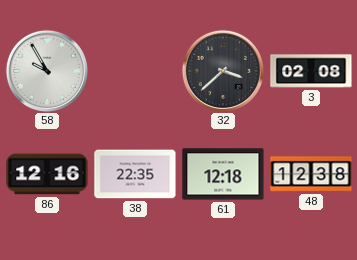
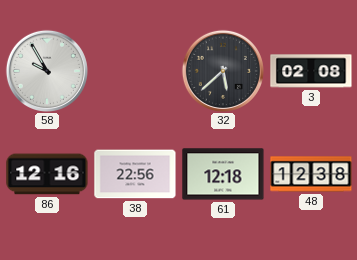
32: 3:38 -> 5:38
38: 22:35 -> 22:56
